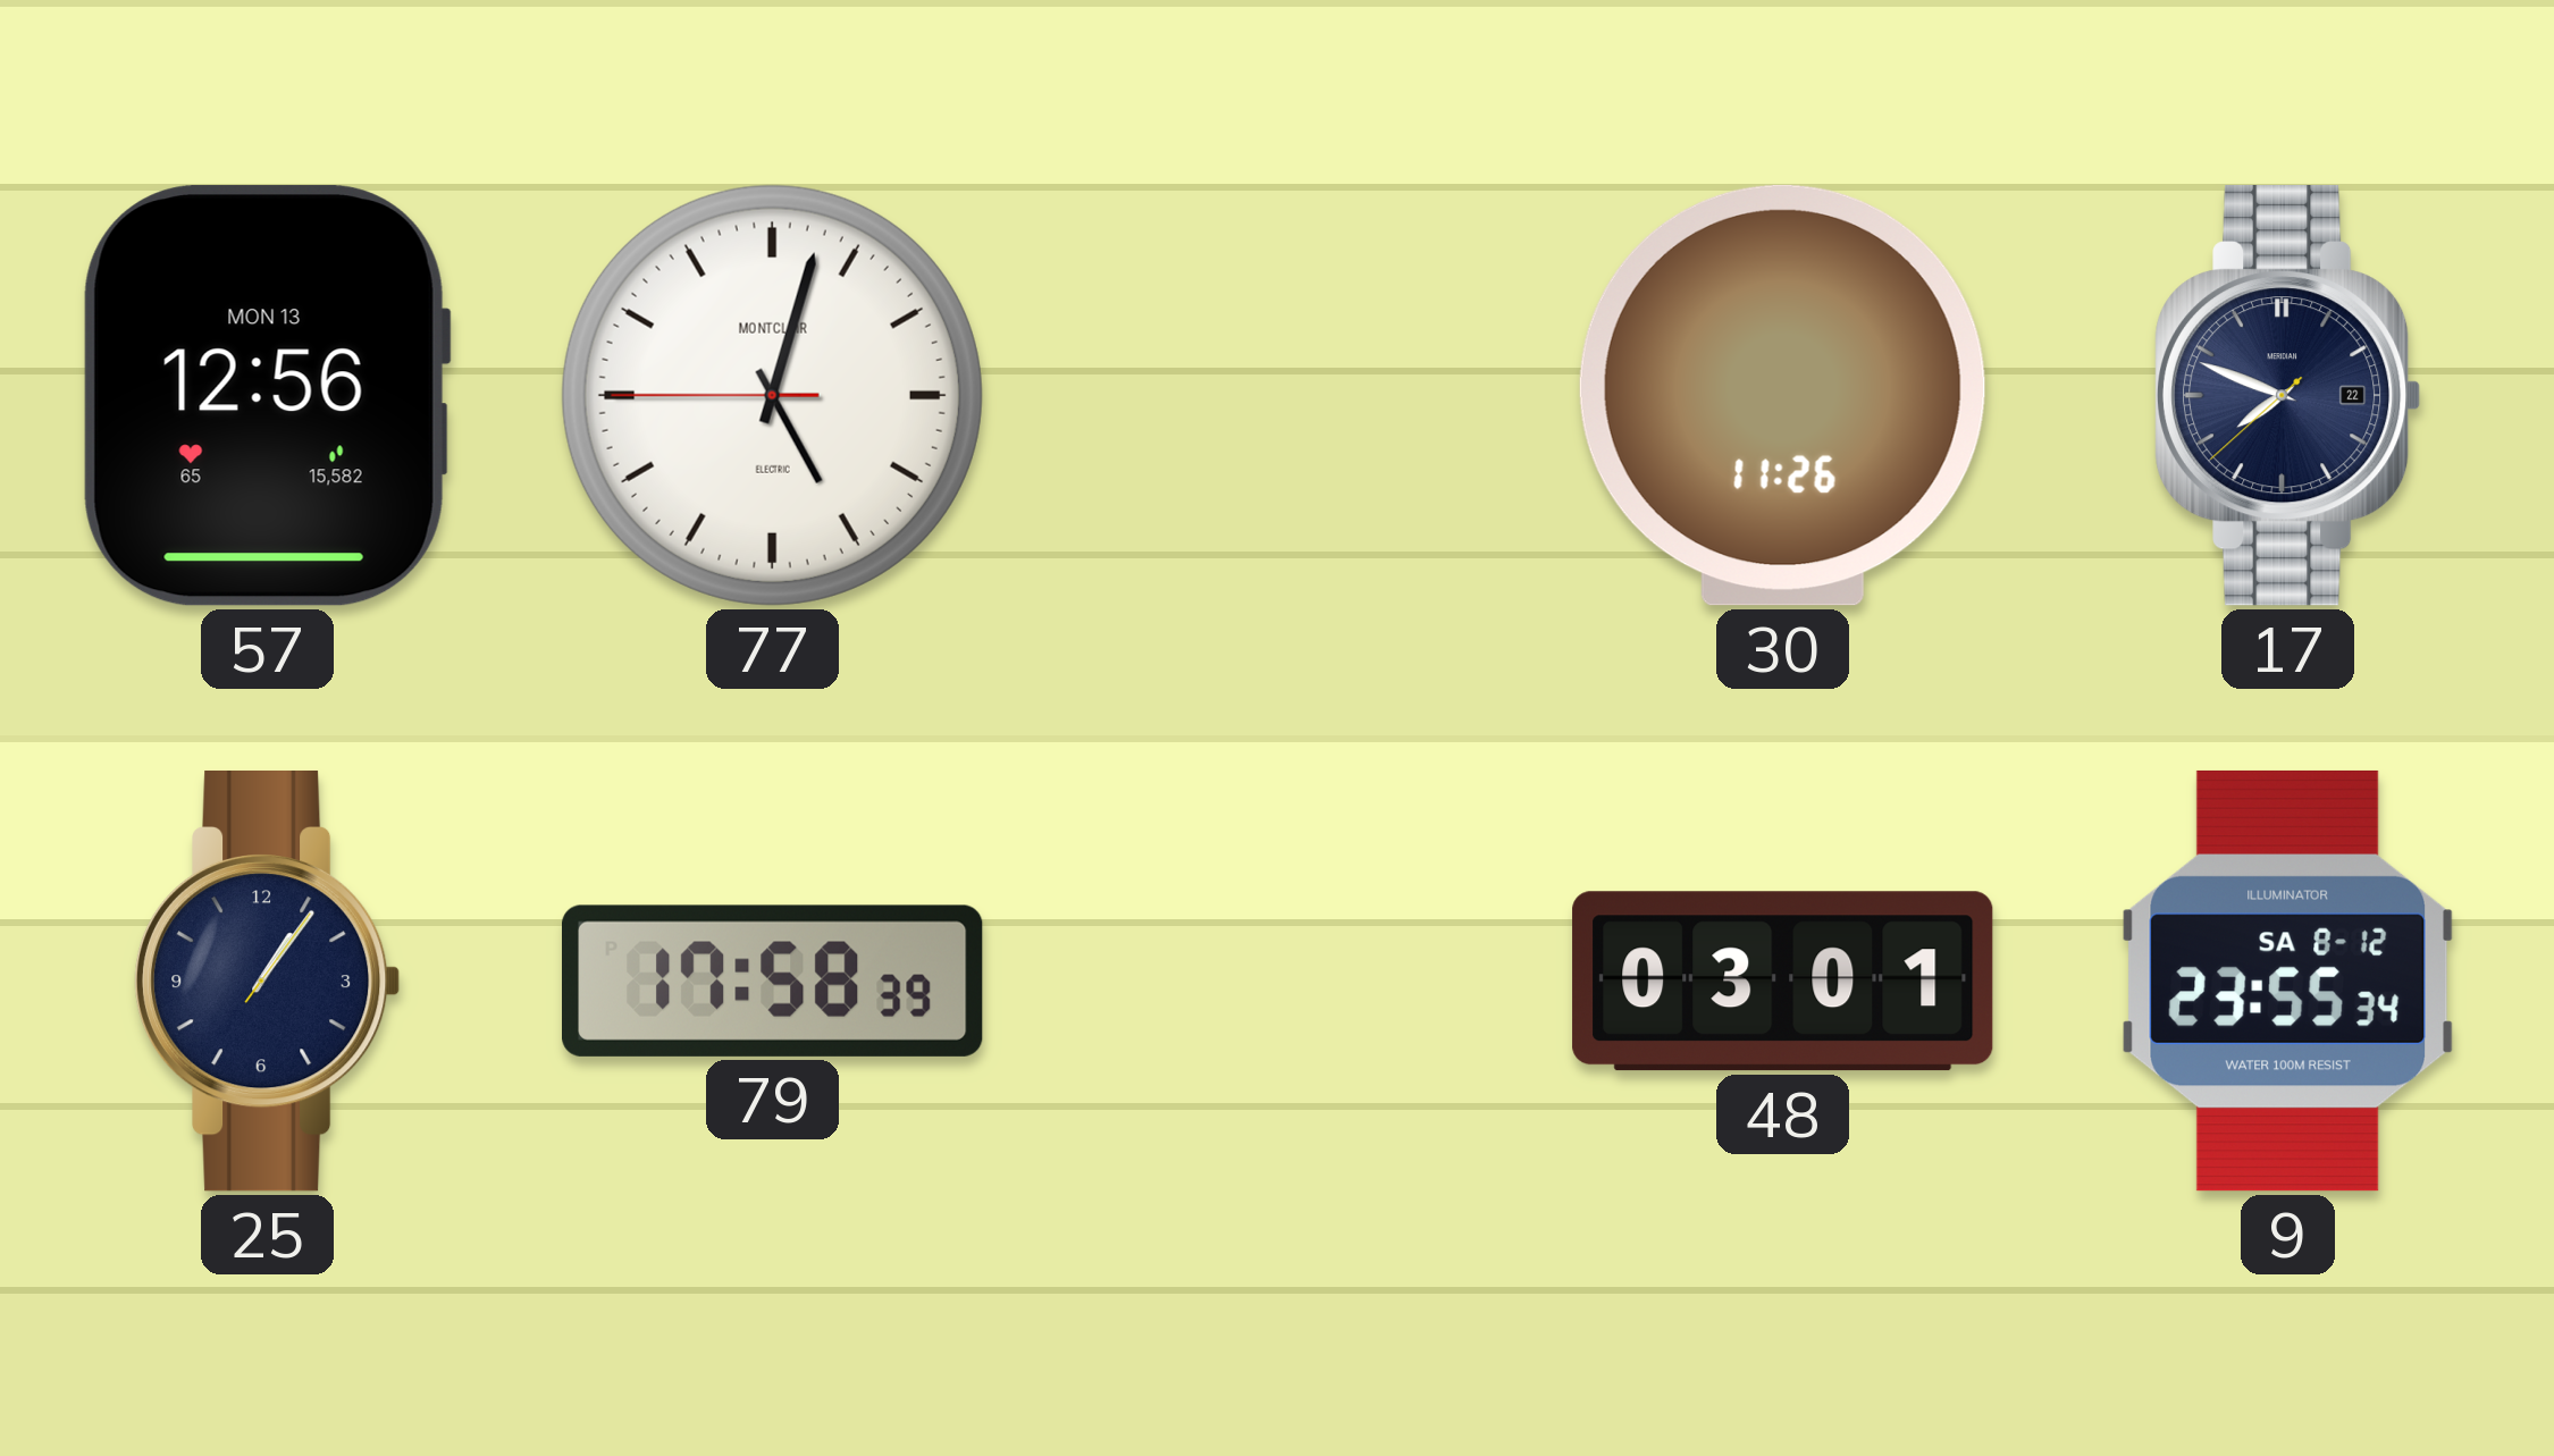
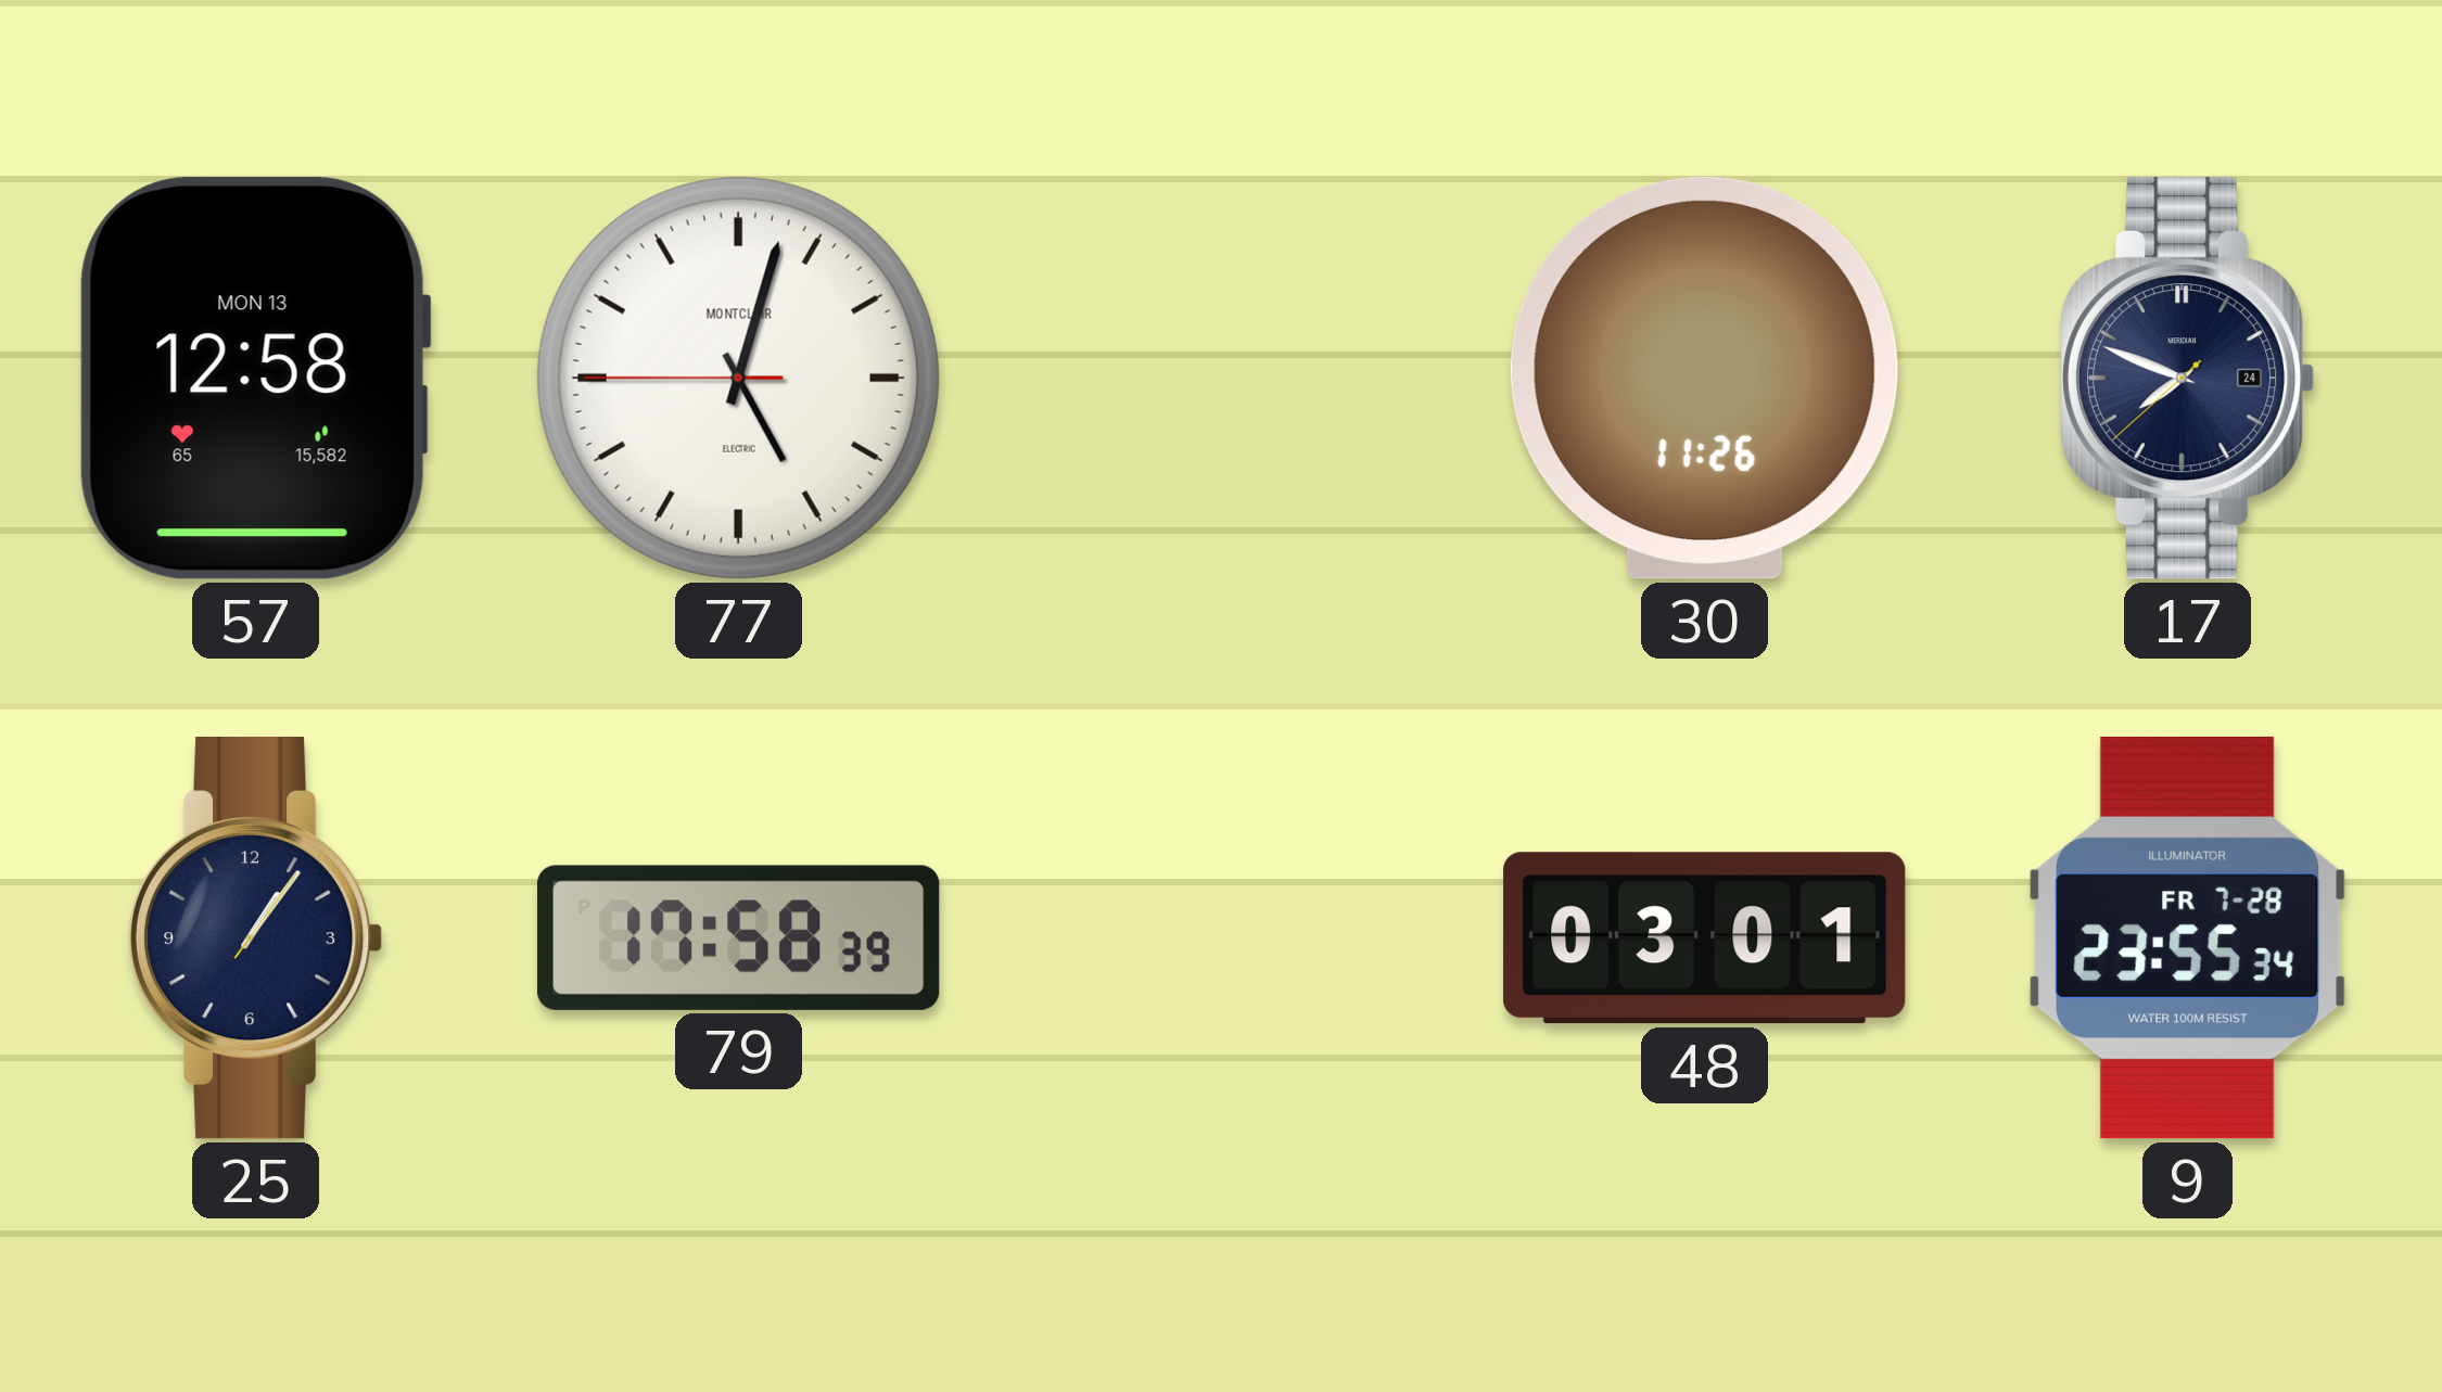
57: 12:56 -> 12:58
17 date: 22 -> 24
9 date: SA 8-12 -> FR 7-28
